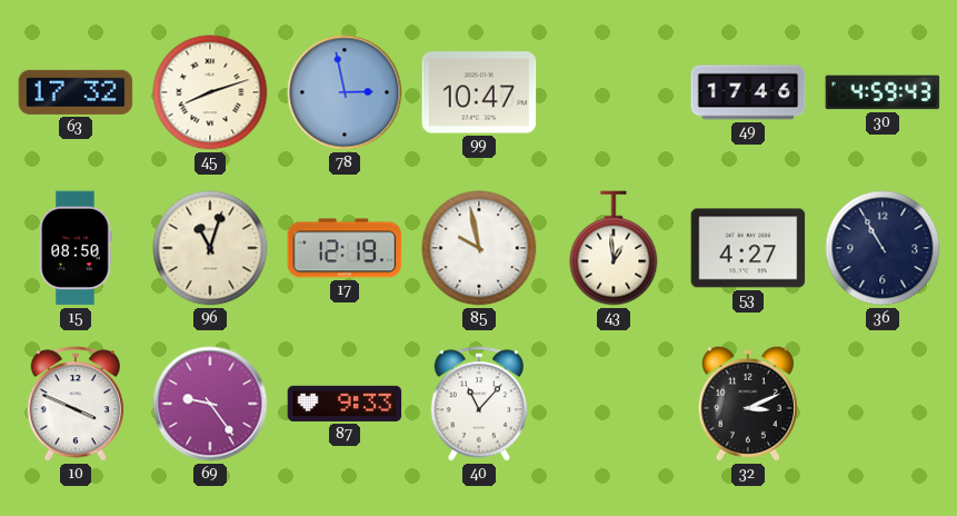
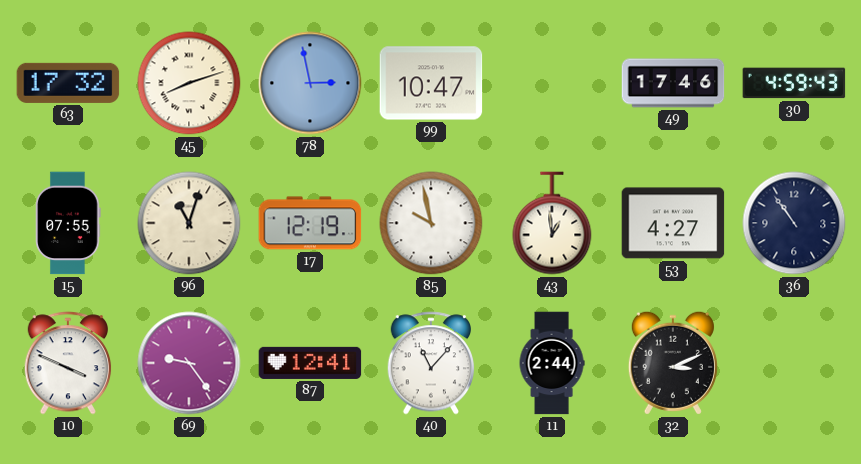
15: 08:50 -> 07:55
36: 10:55 -> 10:54
87: 9:33 -> 12:41
11: none -> 2:44
